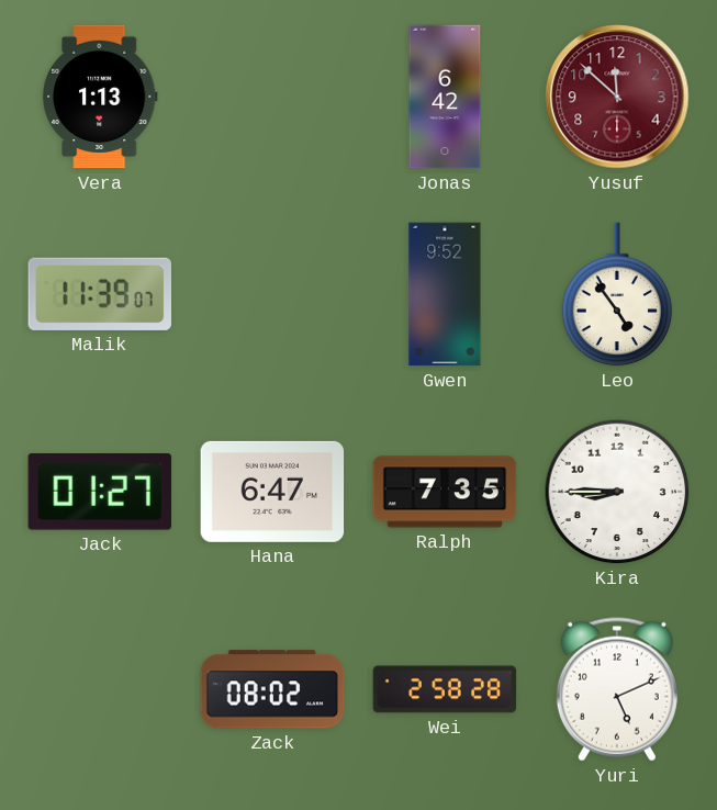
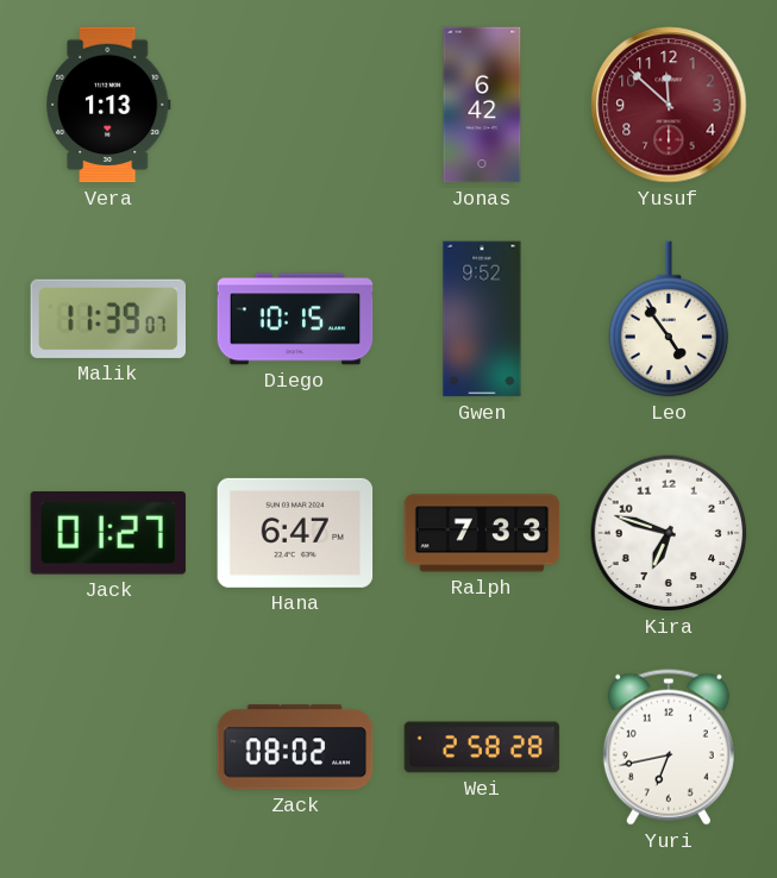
Diego: none -> 10:15
Ralph: 7:35 -> 7:33
Kira: 8:45 -> 6:48
Yuri: 5:11 -> 6:43
